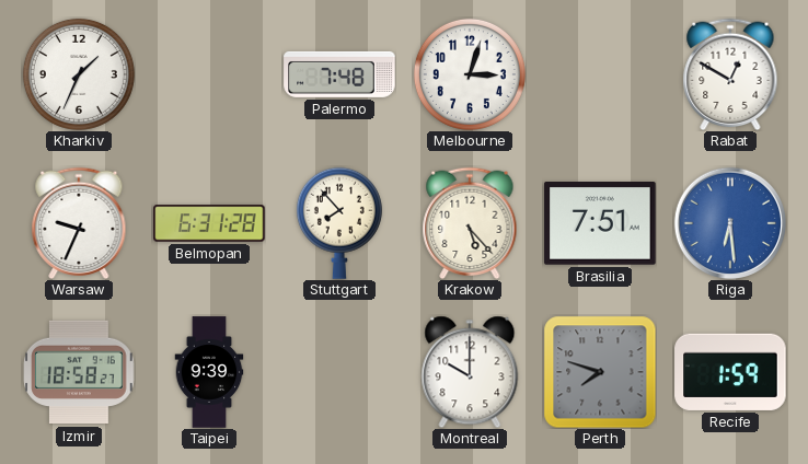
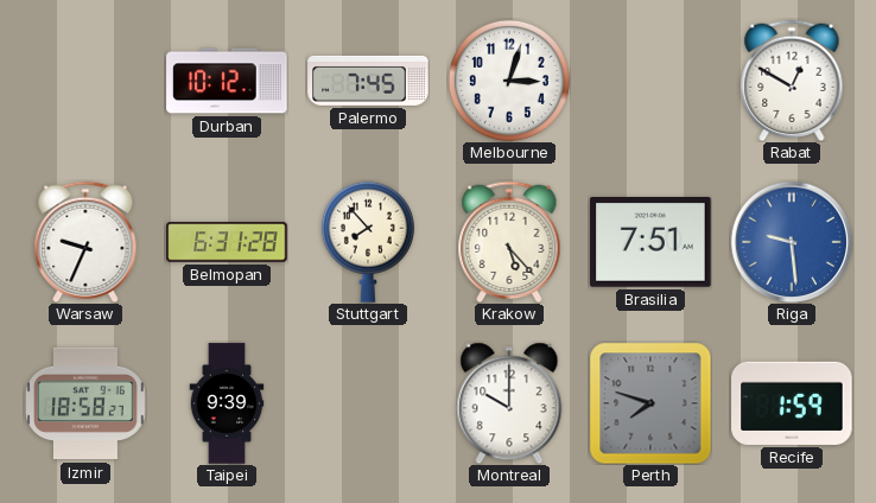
Kharkiv: 1:34 -> none
Durban: none -> 10:12
Palermo: 7:48 -> 7:45
Riga: 6:29 -> 9:29
